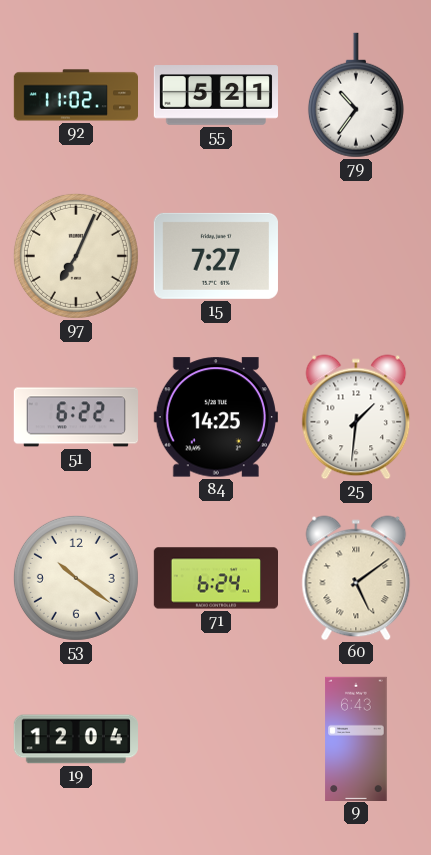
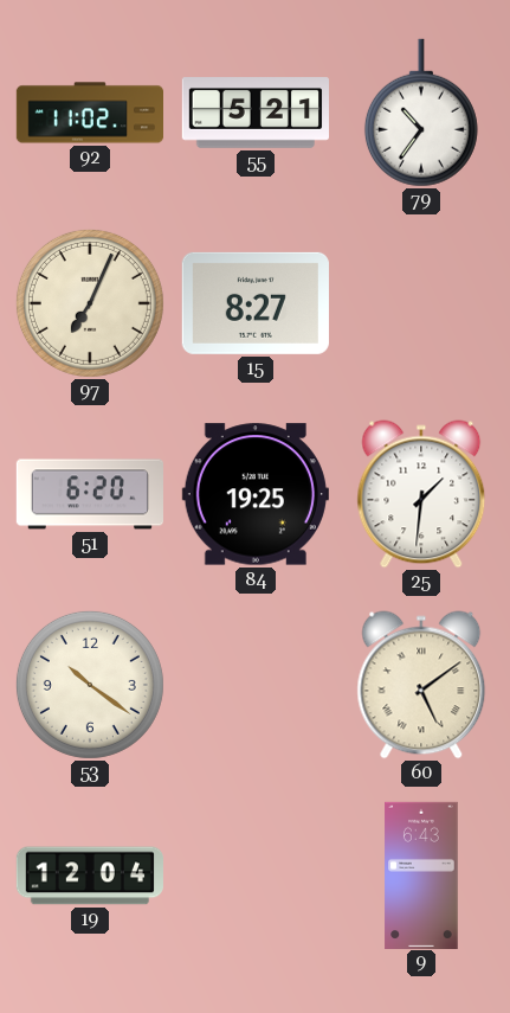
15: 7:27 -> 8:27
51: 6:22 -> 6:20
84: 14:25 -> 19:25
71: 6:24 -> none
